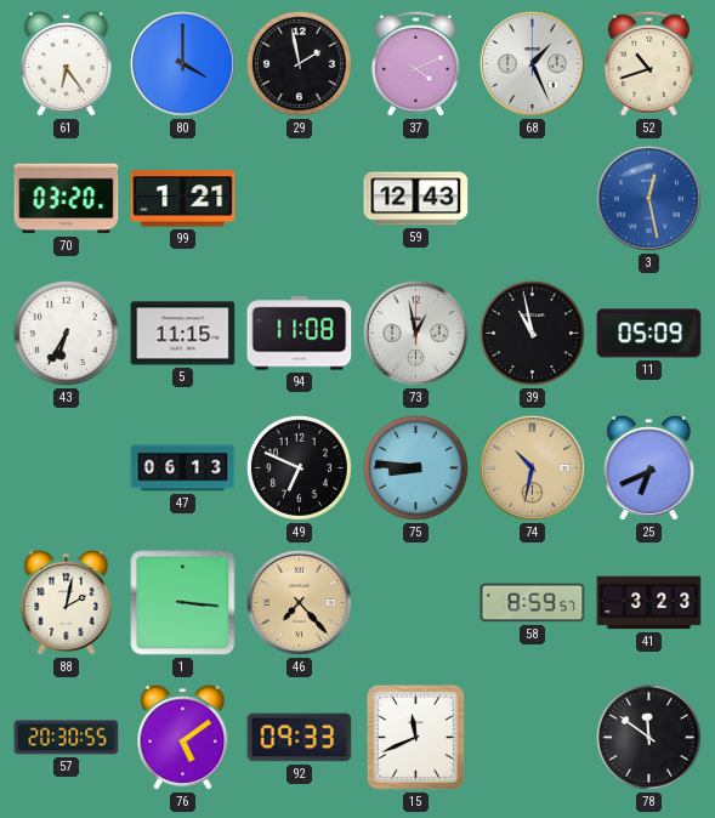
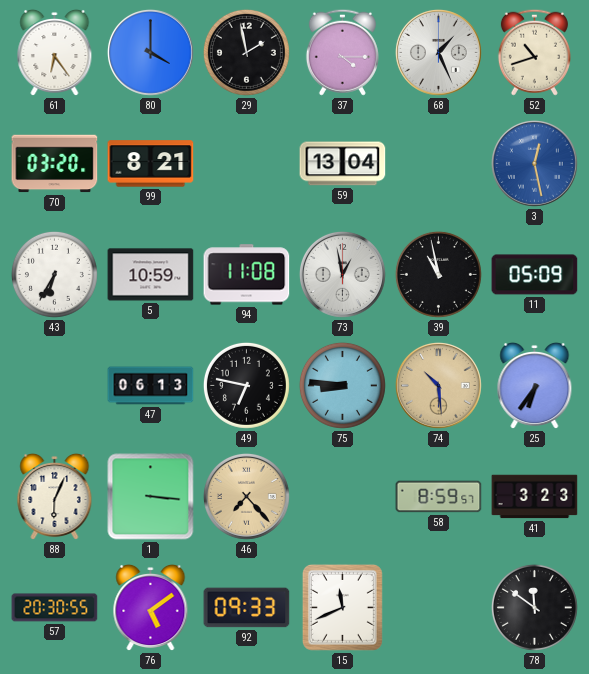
37: 4:11 -> 4:15
99: 1:21 -> 8:21
59: 12:43 -> 13:04
5: 11:15 -> 10:59
49: 6:49 -> 6:47
74: 10:32 -> 10:29
25: 6:41 -> 6:36
88: 2:02 -> 6:04
